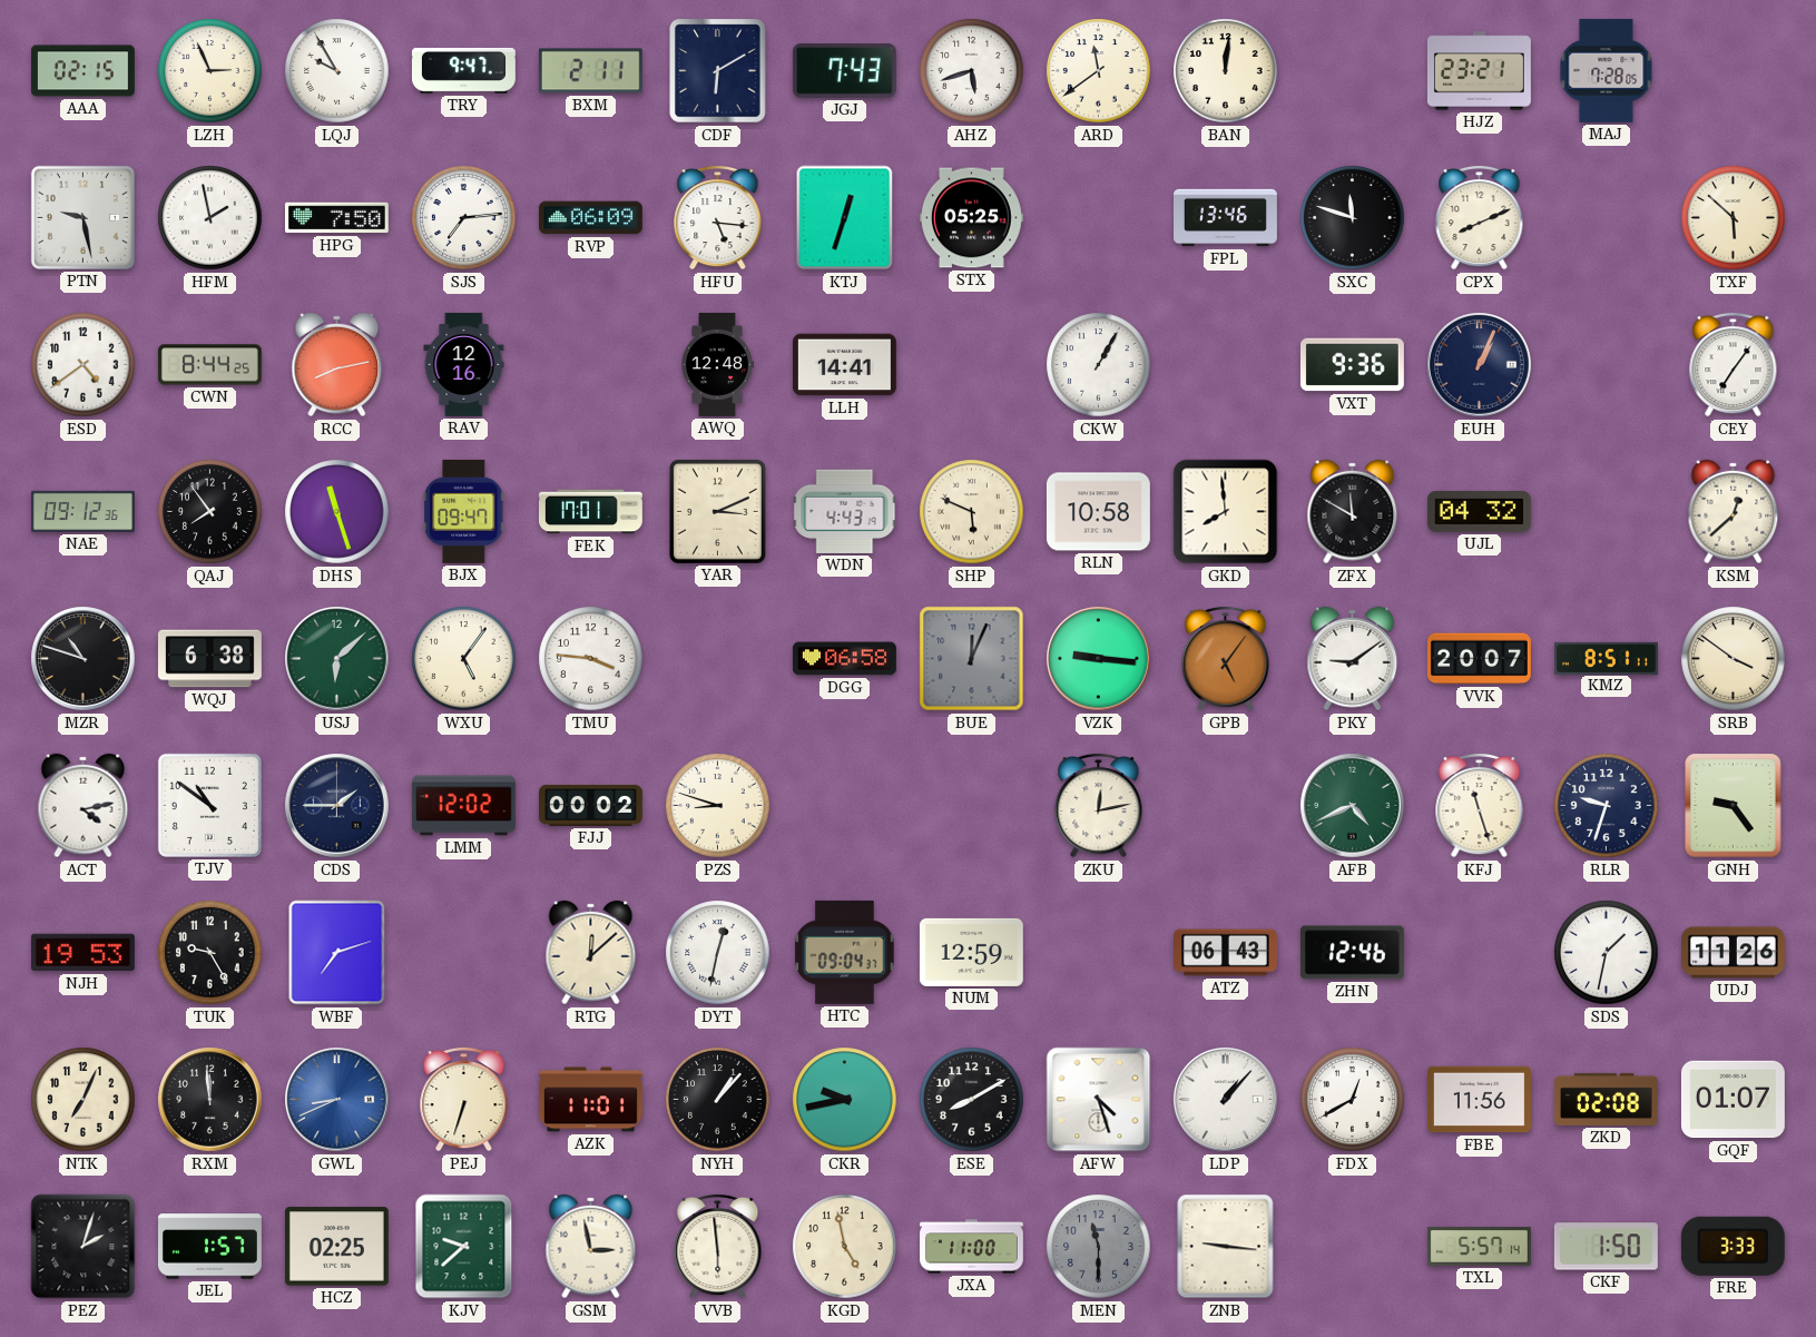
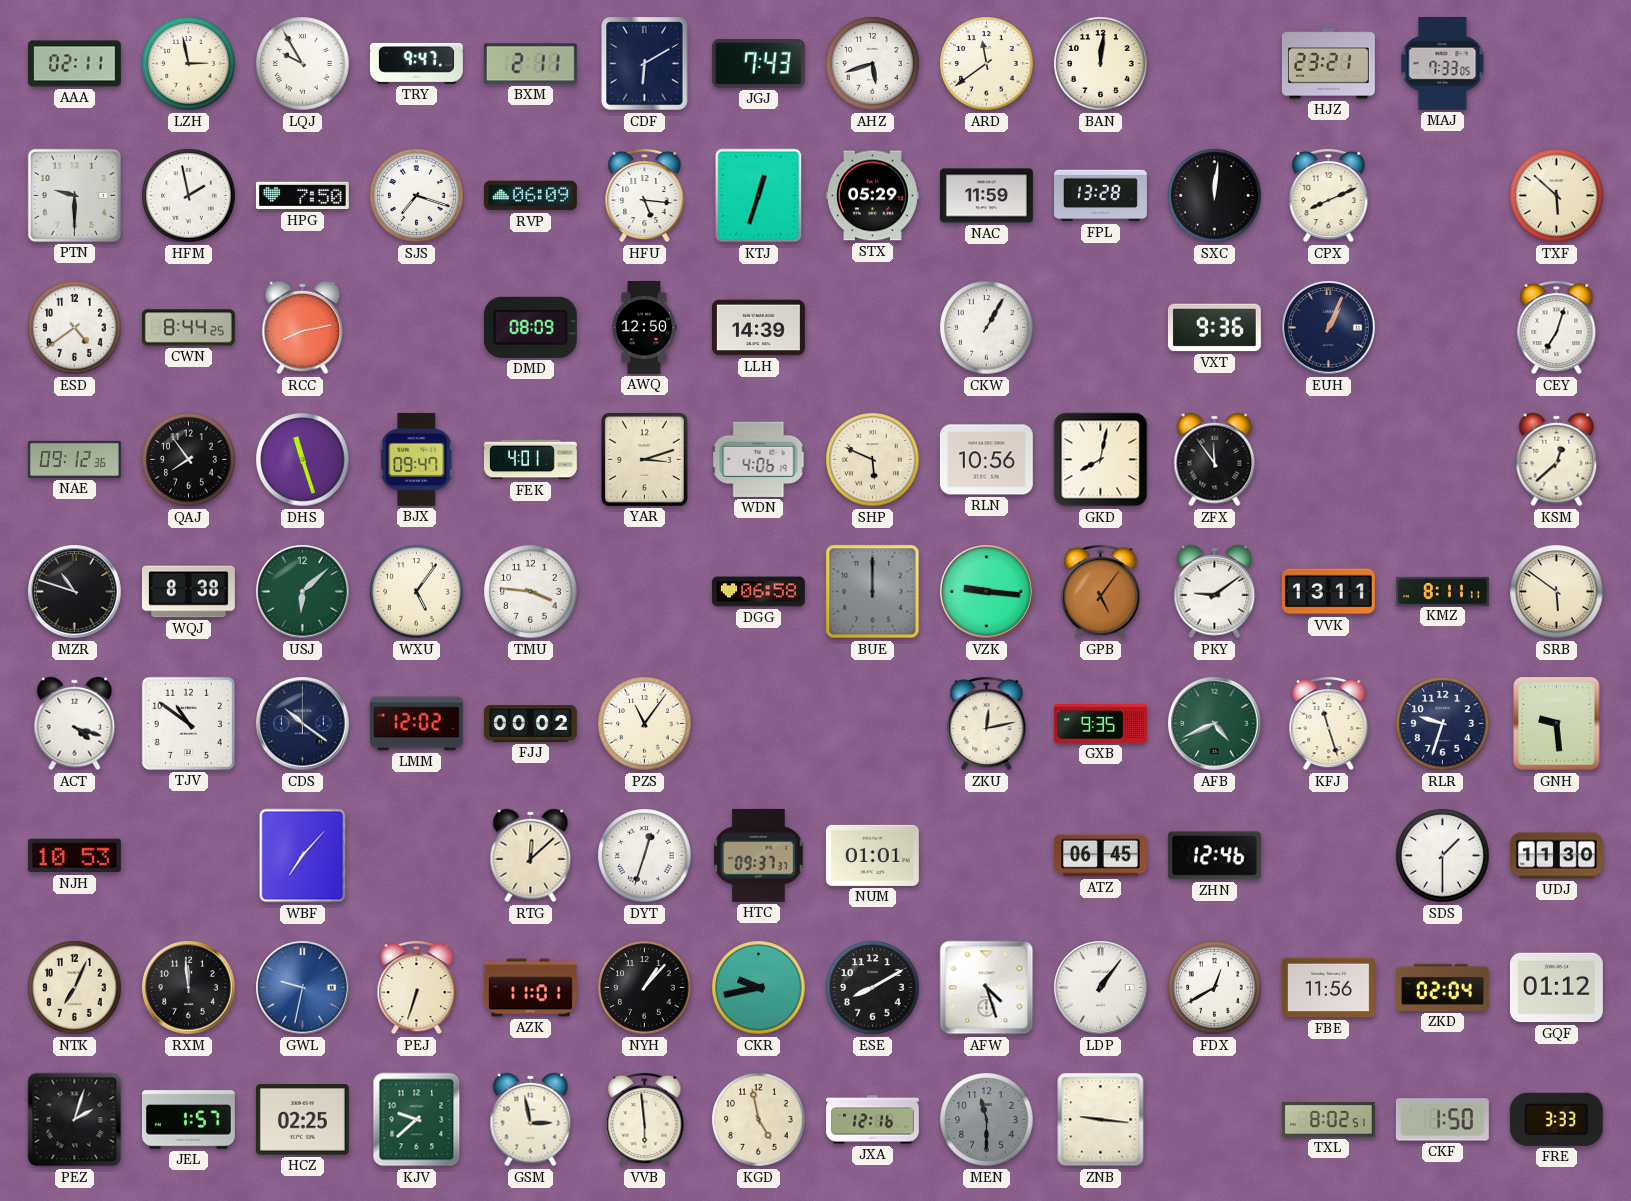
AAA: 02:15 -> 02:11
LZH: 2:56 -> 2:58
MAJ: 7:28 -> 7:33
PTN: 9:28 -> 9:30
SJS: 7:14 -> 7:18
STX: 05:25 -> 05:29
NAC: none -> 11:59
FPL: 13:46 -> 13:28
SXC: 11:48 -> 12:01
RAV: 12:16 -> none
DMD: none -> 08:09
AWQ: 12:48 -> 12:50
LLH: 14:41 -> 14:39
CEY: 7:06 -> 7:03
FEK: 17:01 -> 4:01
YAR: 3:11 -> 3:12
WDN: 4:43 -> 4:06
RLN: 10:58 -> 10:56
GKD: 7:59 -> 8:02
ZFX: 11:50 -> 11:54
UJL: 04:32 -> none
WQJ: 6:38 -> 8:38
BUE: 12:04 -> 12:00
VVK: 20:07 -> 13:11
KMZ: 8:51 -> 8:11
SRB: 3:51 -> 5:51
ACT: 4:13 -> 4:18
CDS: 1:45 -> 10:21
PZS: 8:48 -> 11:06
GXB: none -> 9:35
GNH: 9:24 -> 9:29
NJH: 19:53 -> 10:53
TUK: 9:25 -> none
WBF: 7:12 -> 7:07
DYT: 12:32 -> 12:33
HTC: 09:04 -> 09:37
NUM: 12:59 -> 01:01
ATZ: 06:43 -> 06:45
SDS: 1:32 -> 1:30
UDJ: 11:26 -> 11:30
GWL: 8:41 -> 9:32
LDP: 1:07 -> 1:06
ZKD: 02:08 -> 02:04
GQF: 01:07 -> 01:12
JXA: 11:00 -> 12:16
TXL: 5:57 -> 8:02
